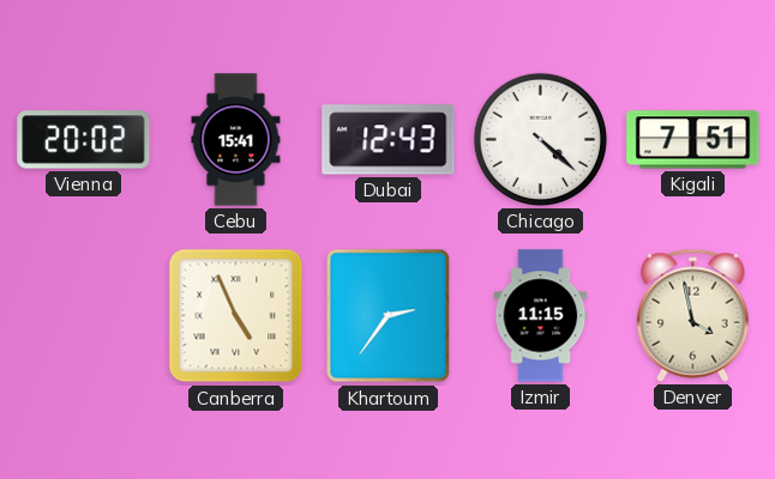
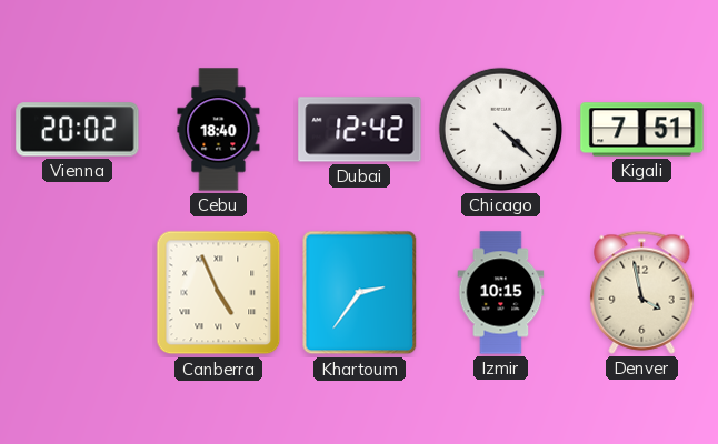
Cebu: 15:41 -> 18:40
Dubai: 12:43 -> 12:42
Izmir: 11:15 -> 10:15
